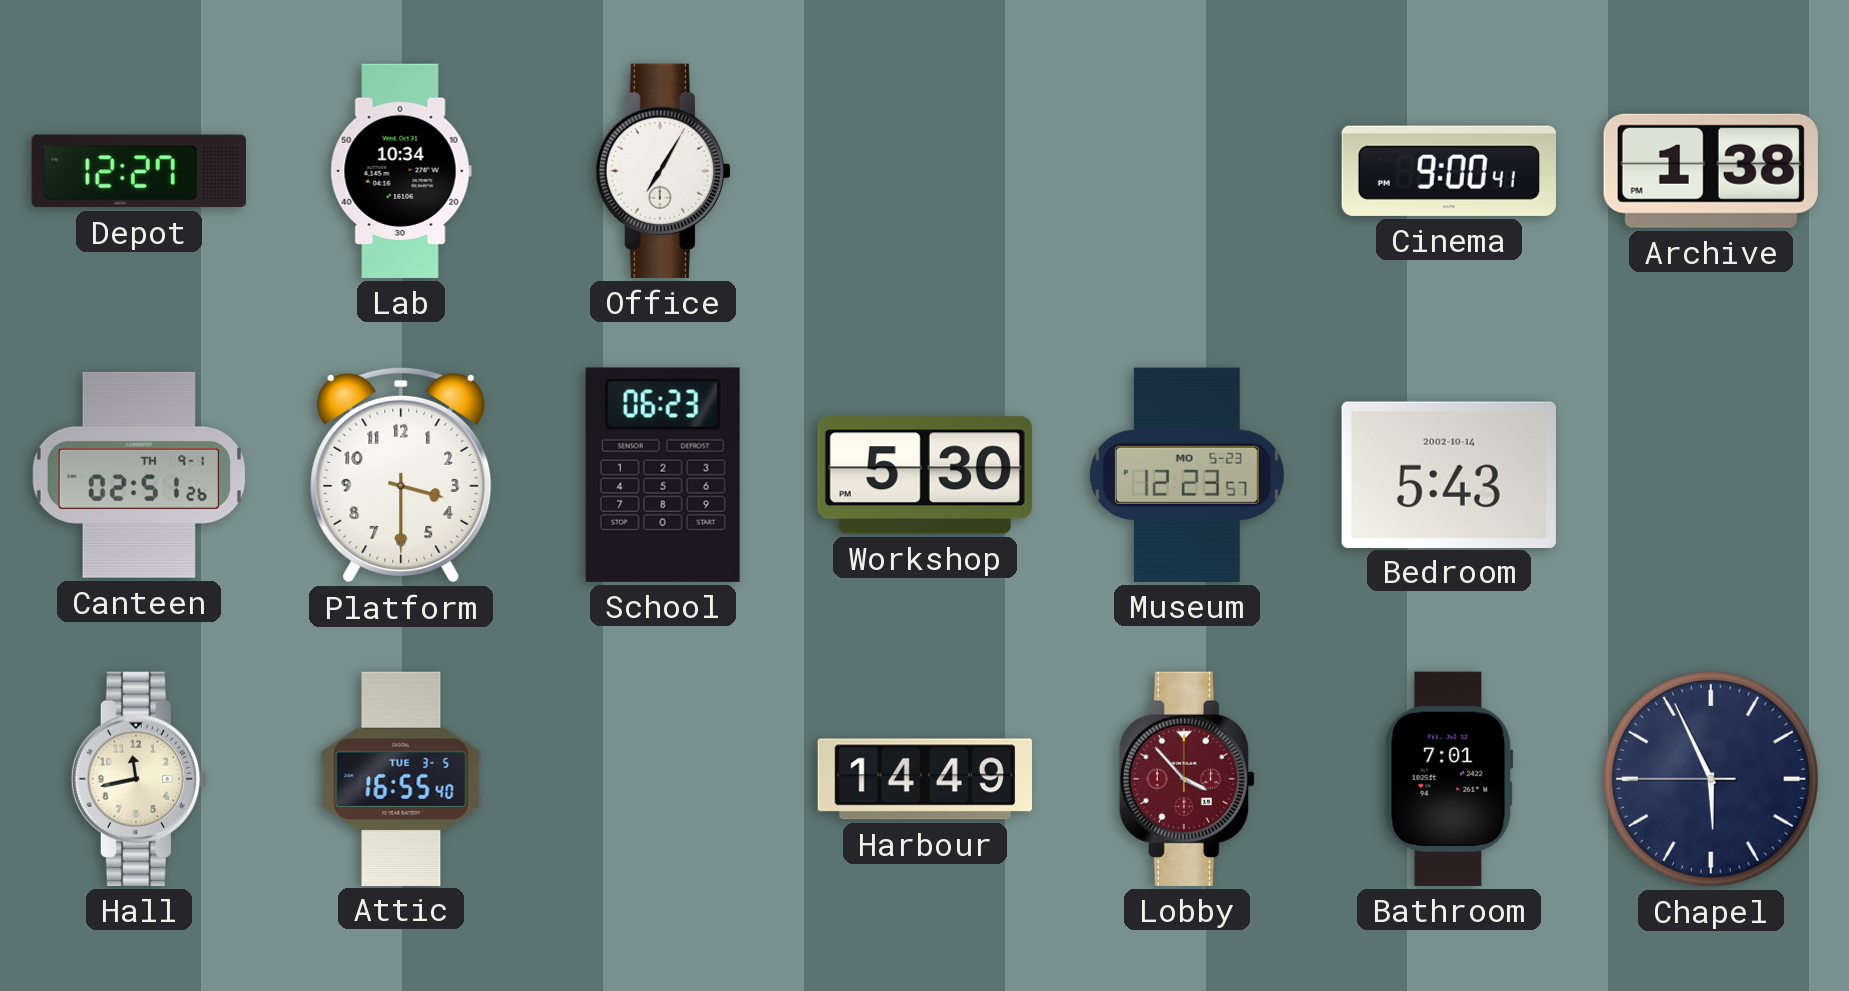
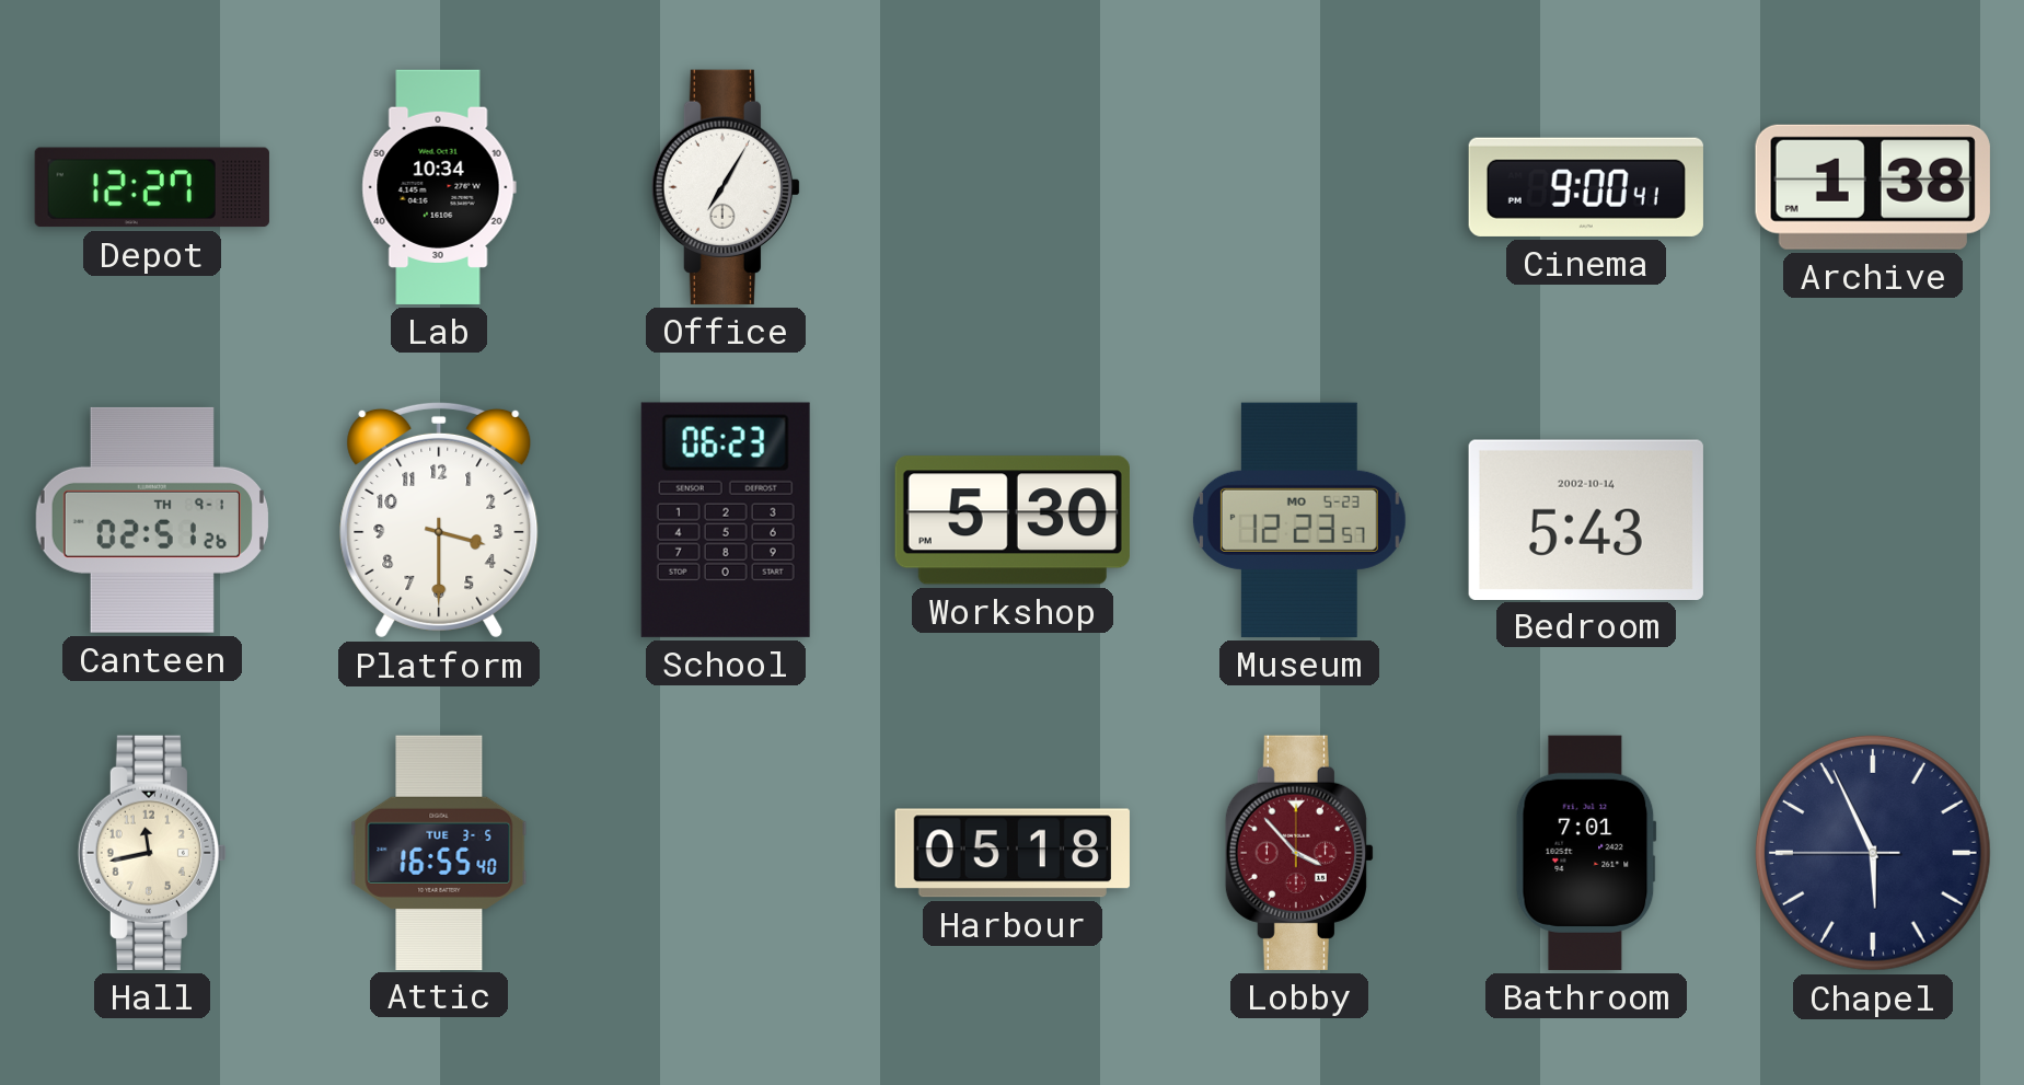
Harbour: 14:49 -> 05:18
